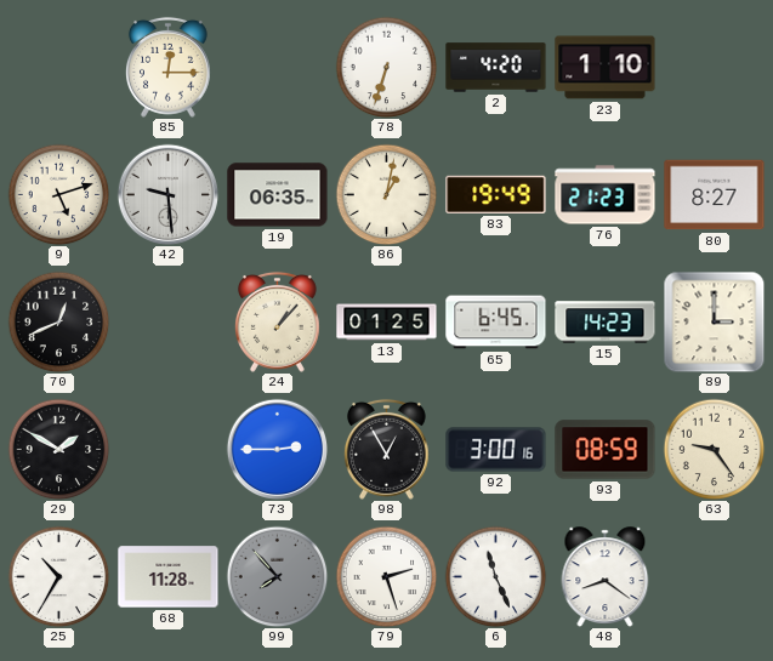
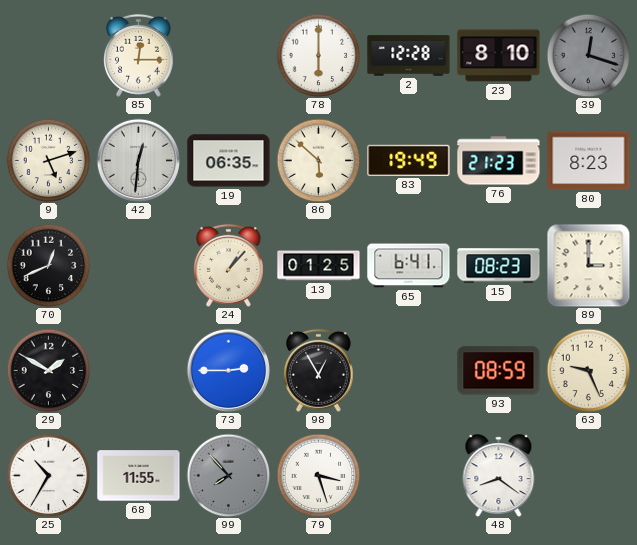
78: 6:33 -> 6:00
2: 4:20 -> 12:28
23: 1:10 -> 8:10
39: none -> 12:18
42: 9:29 -> 12:31
86: 1:02 -> 5:52
80: 8:27 -> 8:23
65: 6:45 -> 6:41
15: 14:23 -> 08:23
92: 3:00 -> none
63: 9:24 -> 9:26
68: 11:28 -> 11:55
79: 2:27 -> 3:27
6: 11:26 -> none
